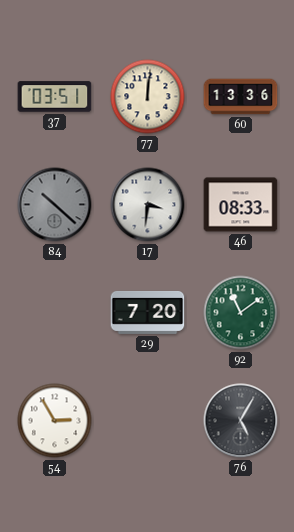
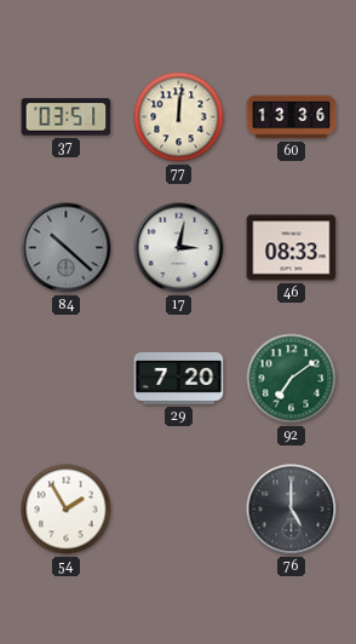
17: 3:31 -> 3:02
92: 11:09 -> 7:09
54: 2:55 -> 1:55
76: 5:05 -> 5:00
